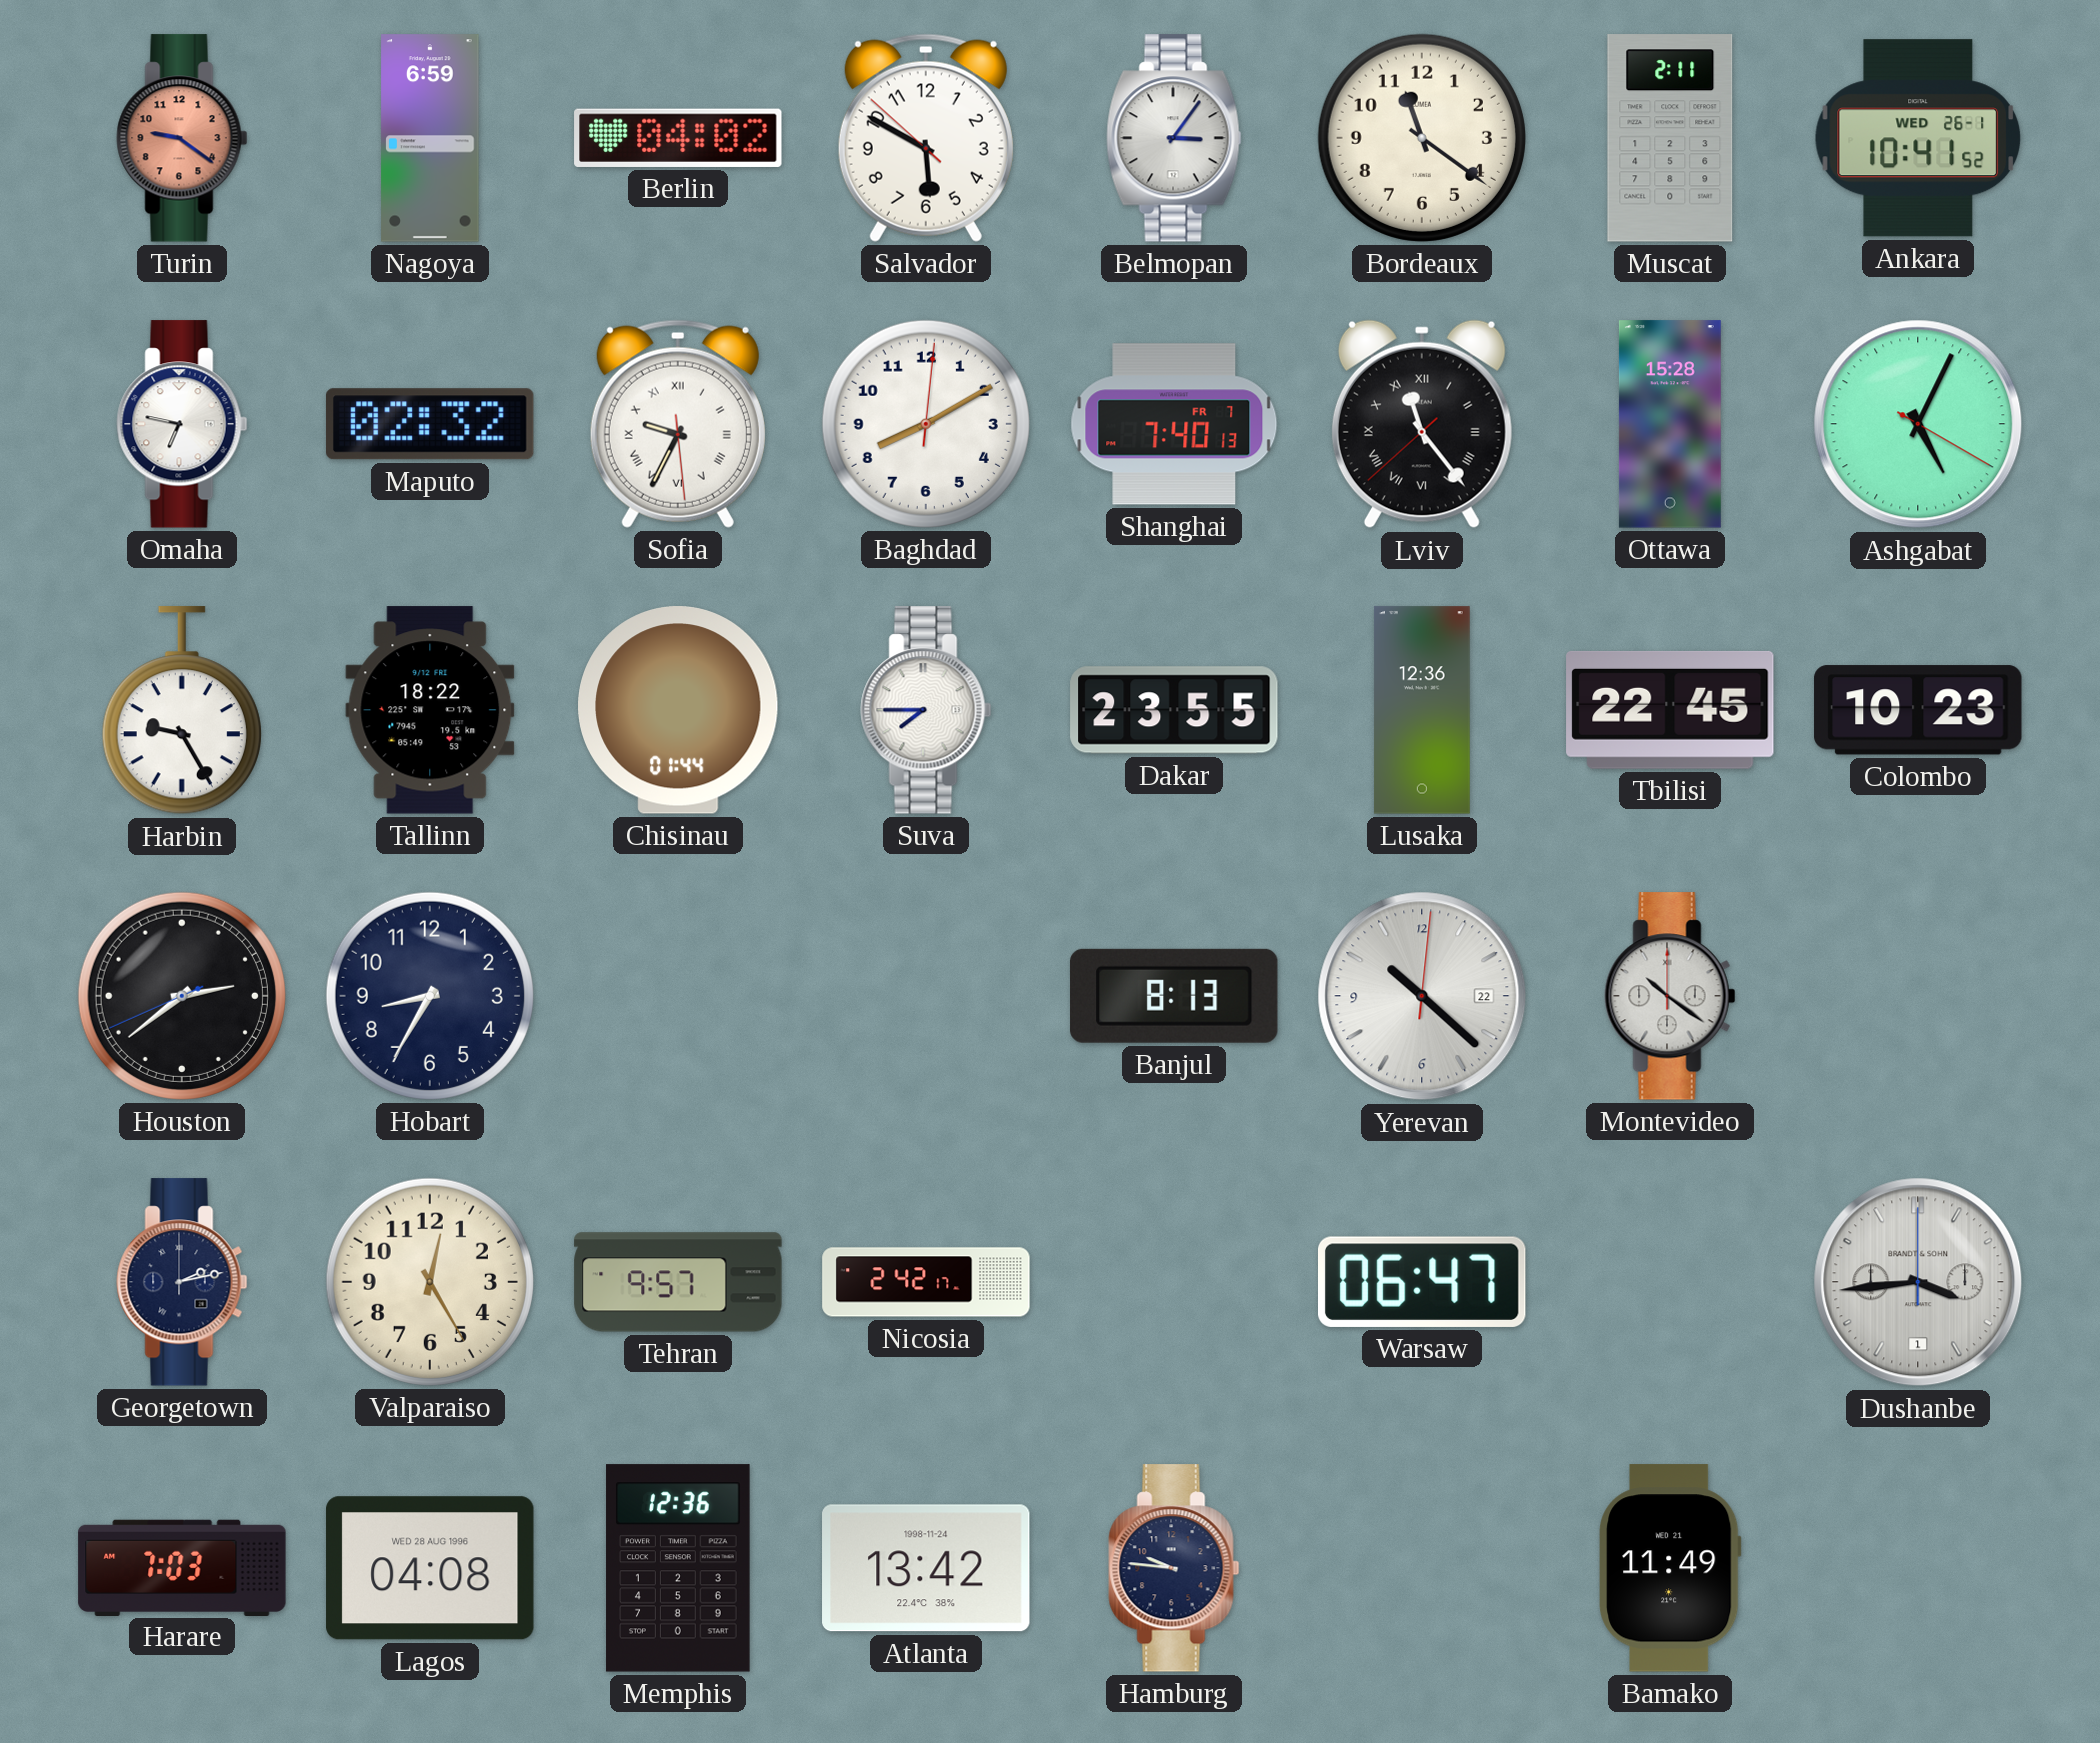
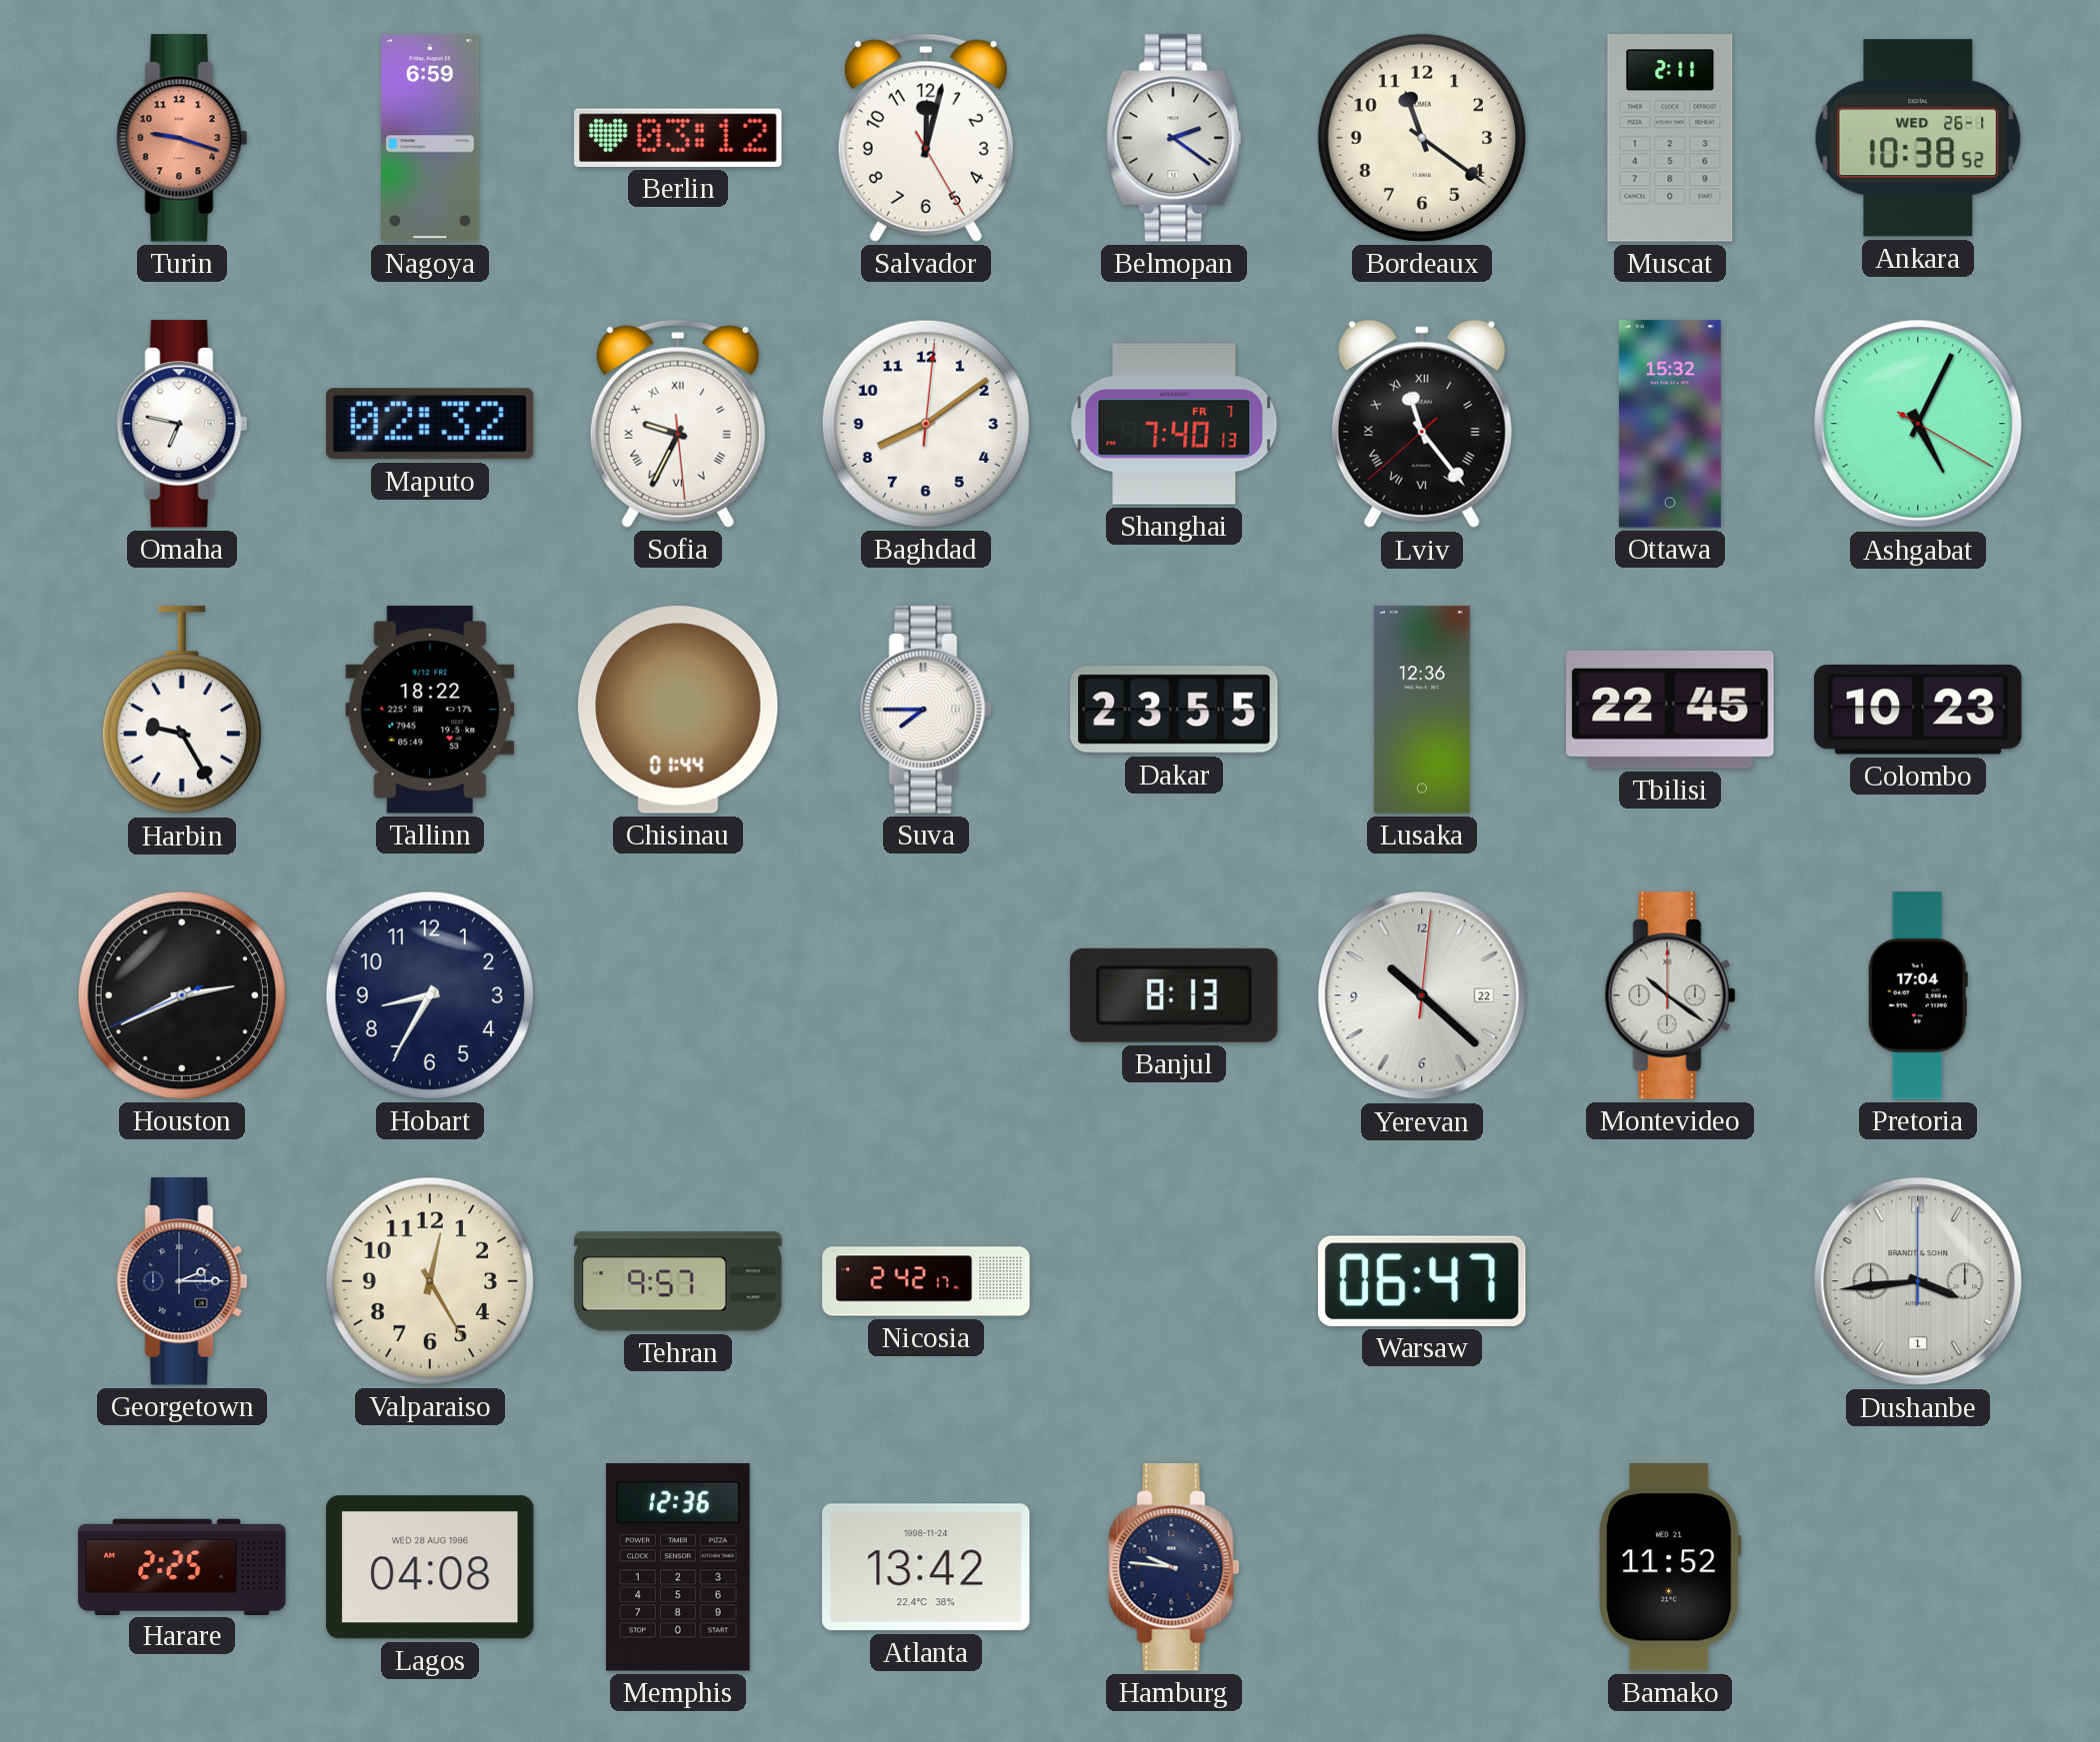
Turin: 9:21 -> 9:18
Berlin: 04:02 -> 03:12
Salvador: 5:49 -> 12:02
Belmopan: 3:06 -> 2:21
Ankara: 10:41 -> 10:38
Baghdad: 8:10 -> 8:09
Ottawa: 15:28 -> 15:32
Houston: 2:38 -> 2:40
Pretoria: none -> 17:04
Georgetown: 2:13 -> 2:15
Harare: 7:03 -> 2:25
Bamako: 11:49 -> 11:52
